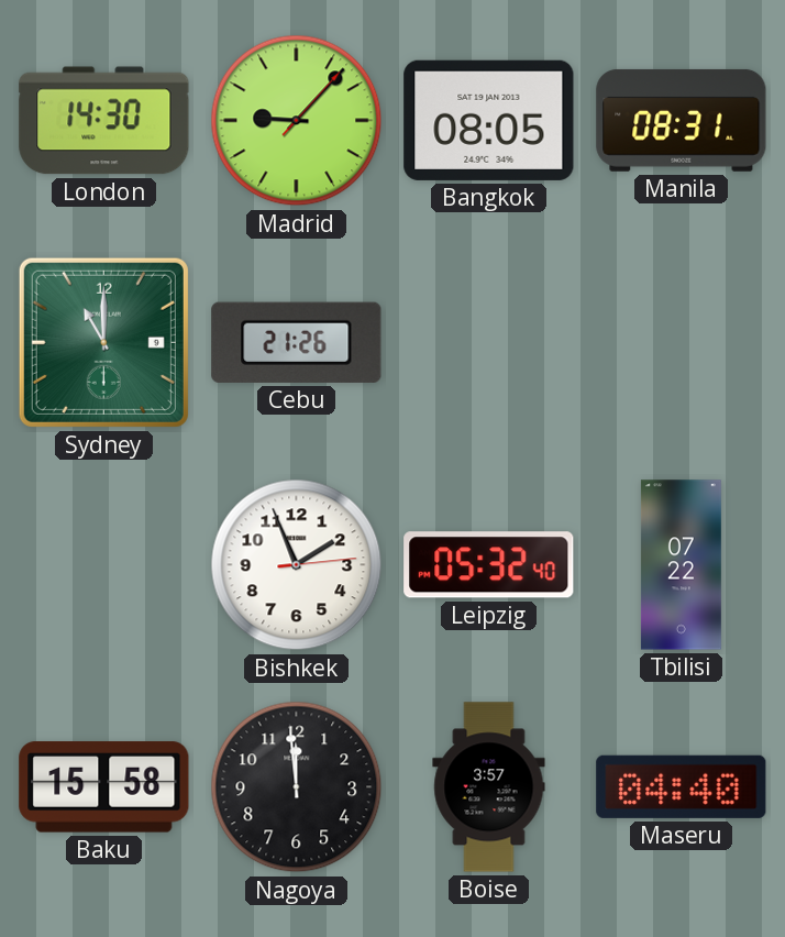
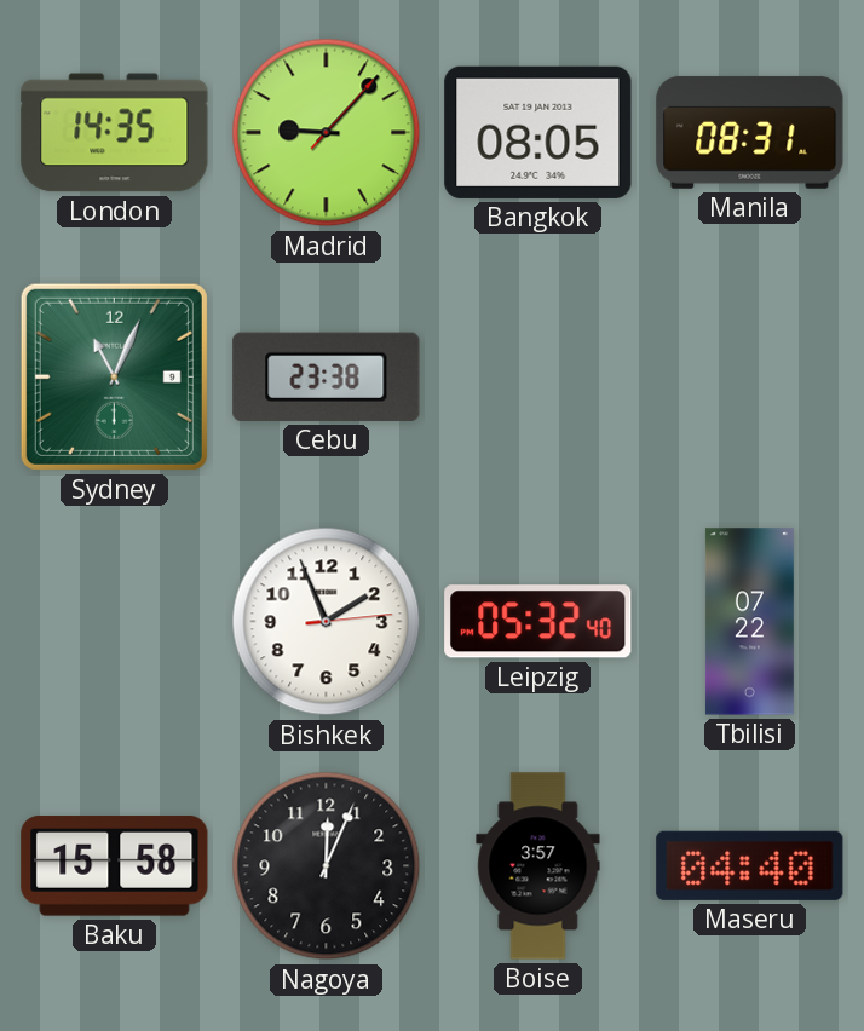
London: 14:30 -> 14:35
Sydney: 11:00 -> 11:04
Cebu: 21:26 -> 23:38
Nagoya: 11:59 -> 12:04
